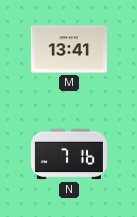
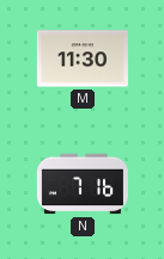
M: 13:41 -> 11:30
